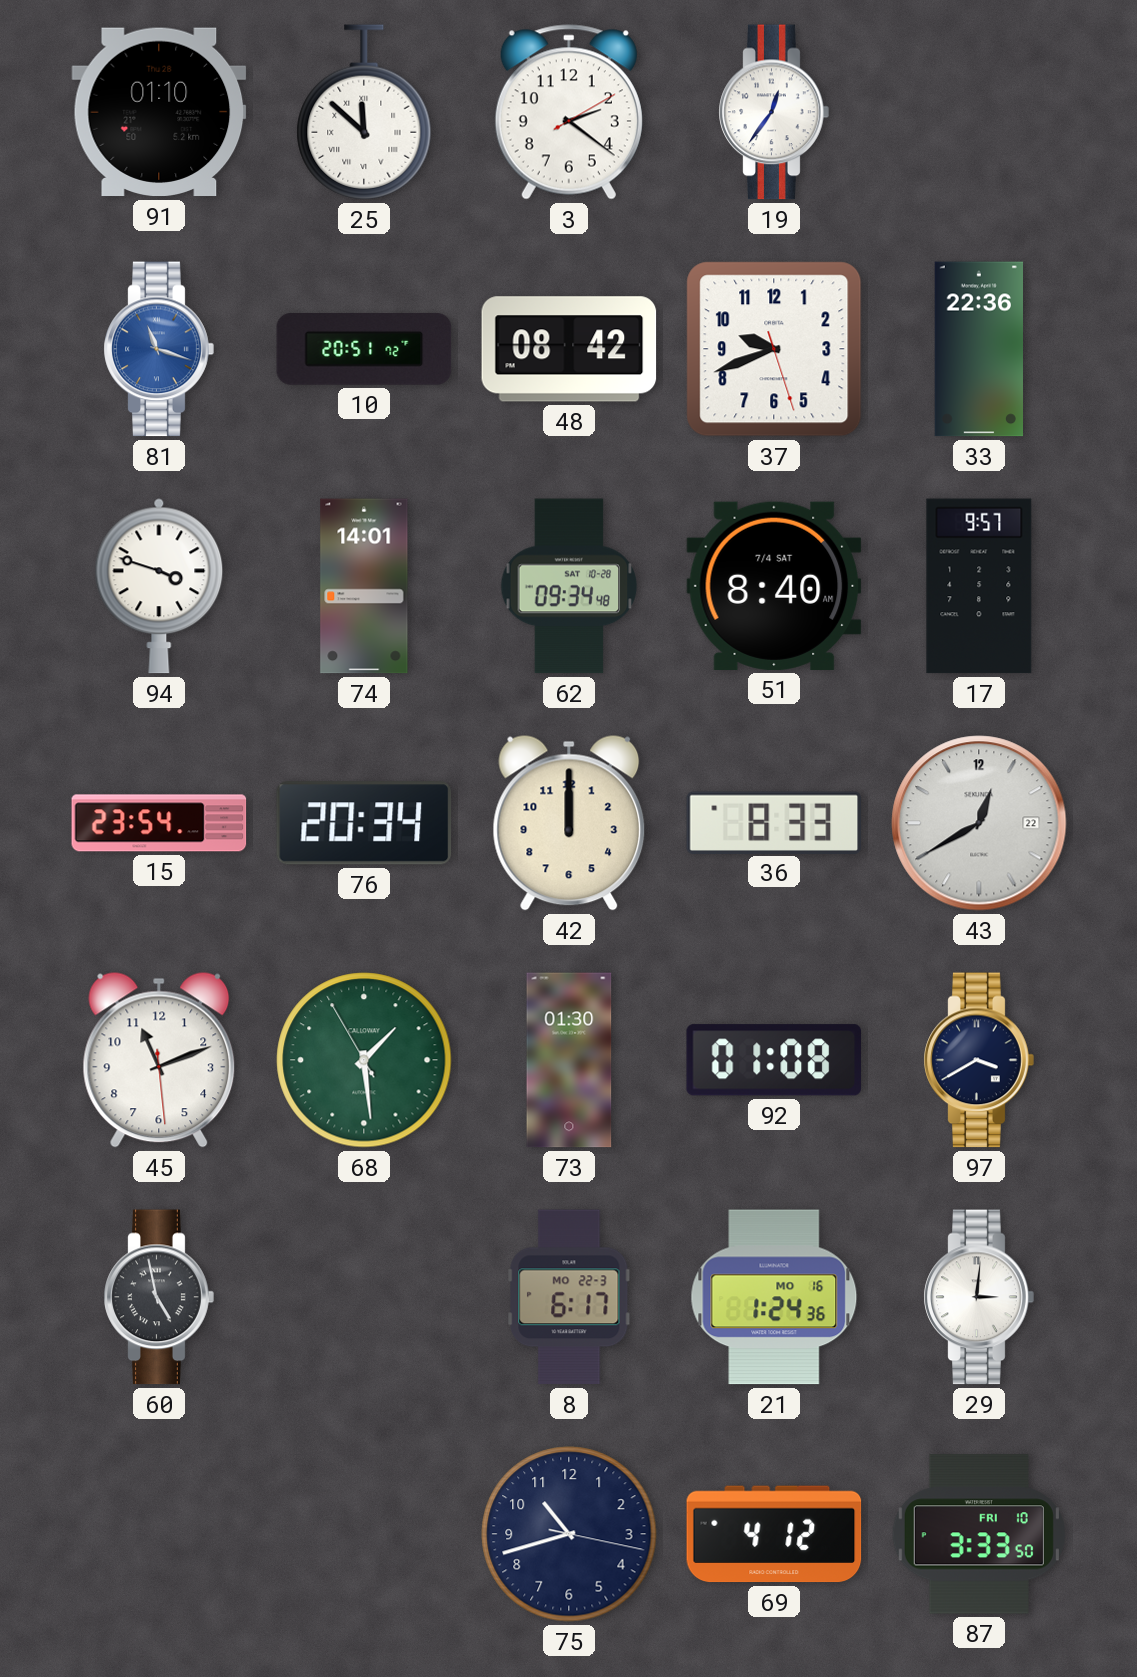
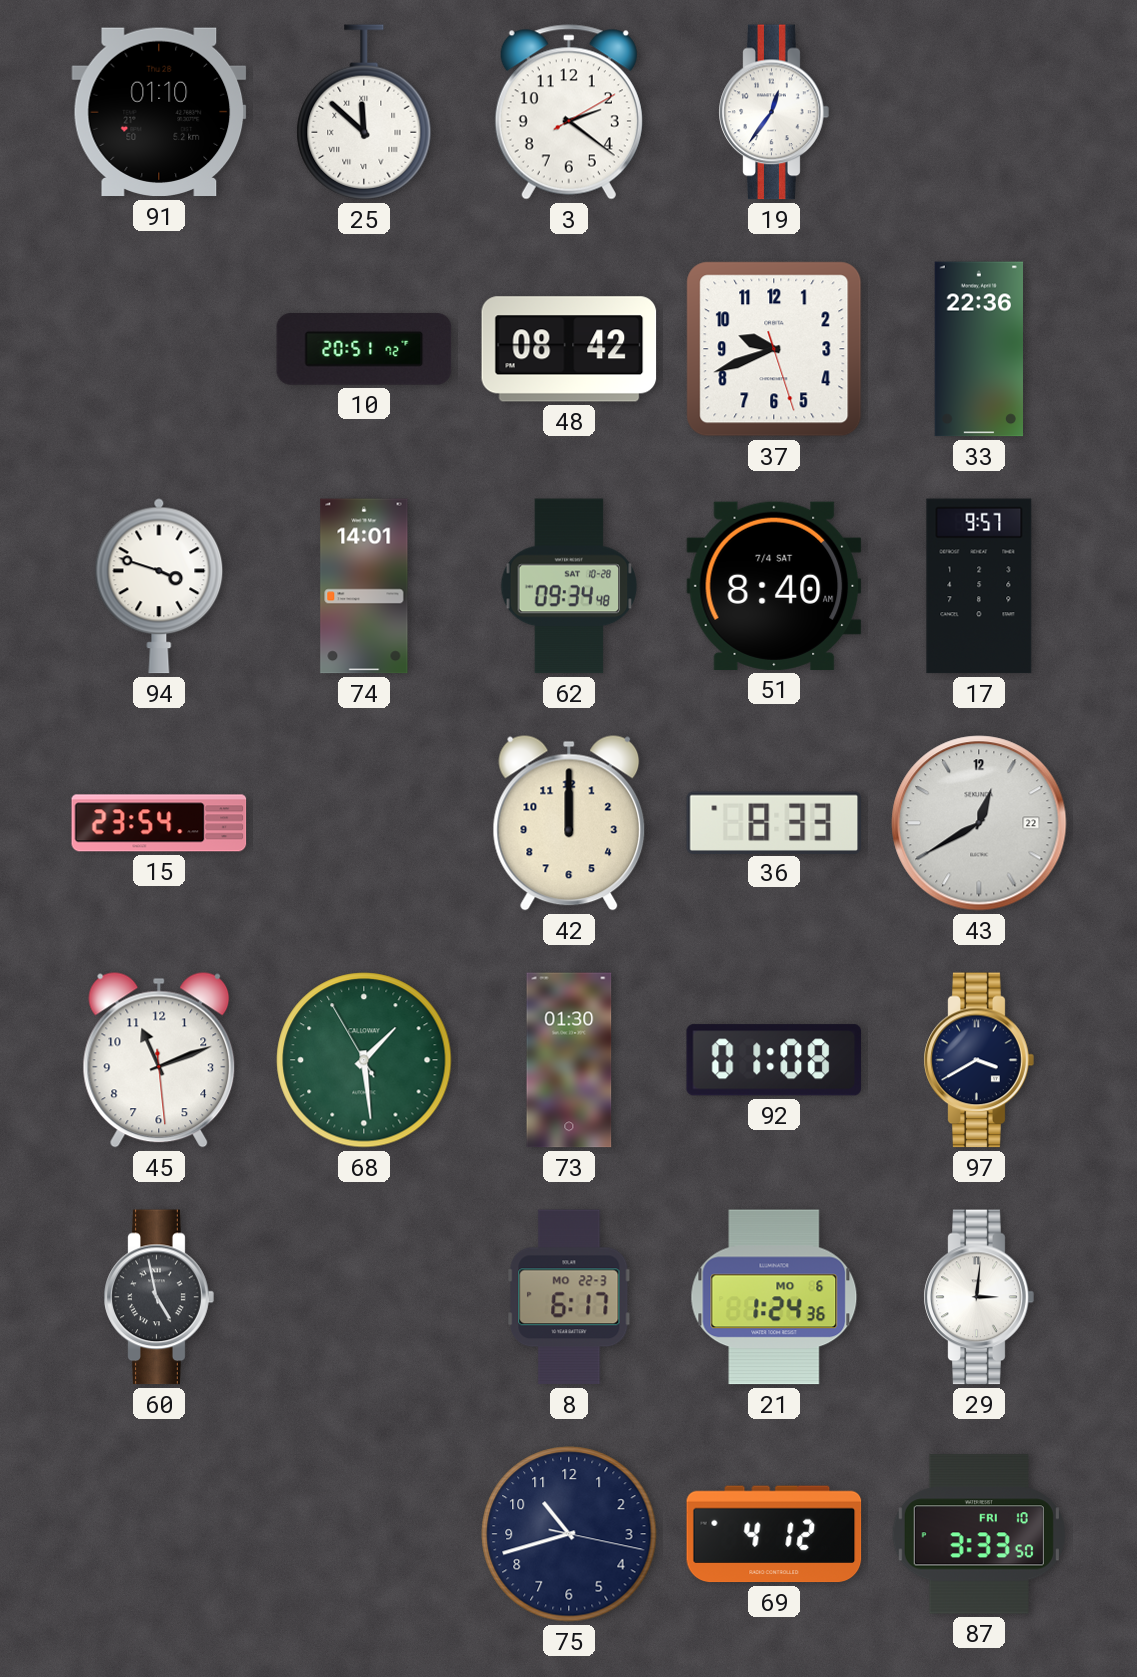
81: 11:18 -> none
76: 20:34 -> none
21 date: MO 16 -> MO 6
